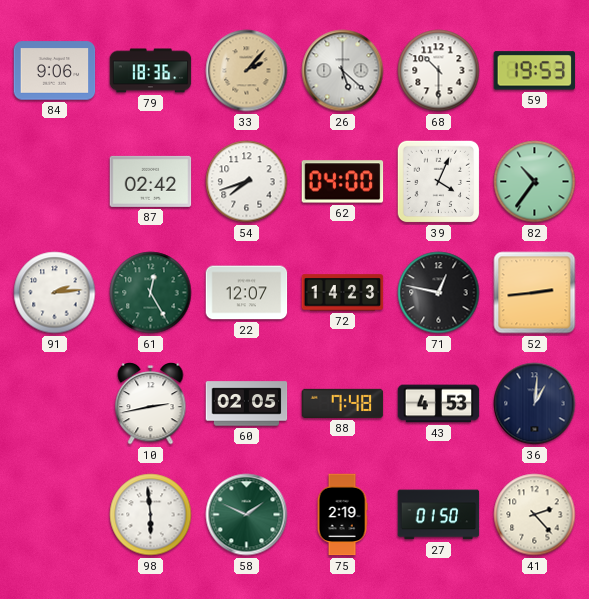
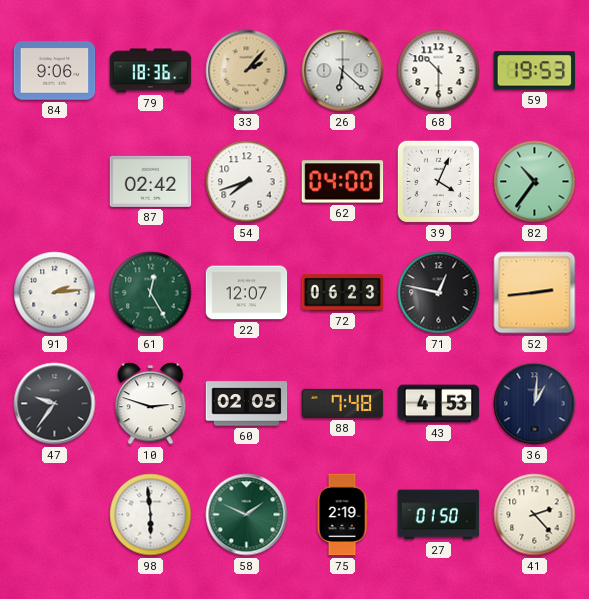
26: 5:22 -> 6:22
72: 14:23 -> 06:23
47: none -> 9:36
10: 2:43 -> 2:48
